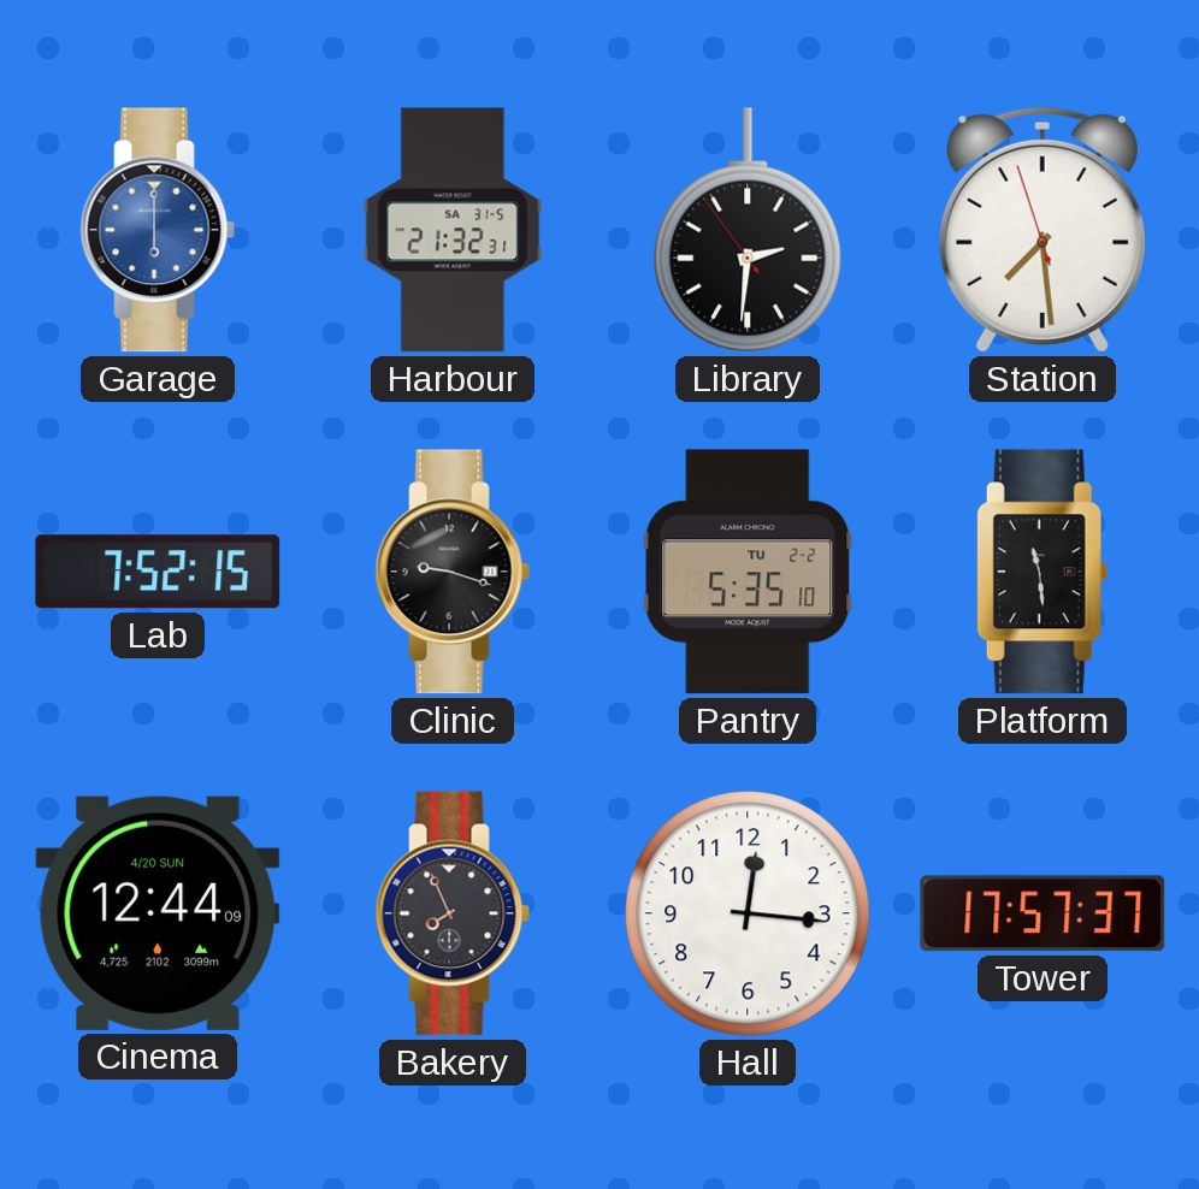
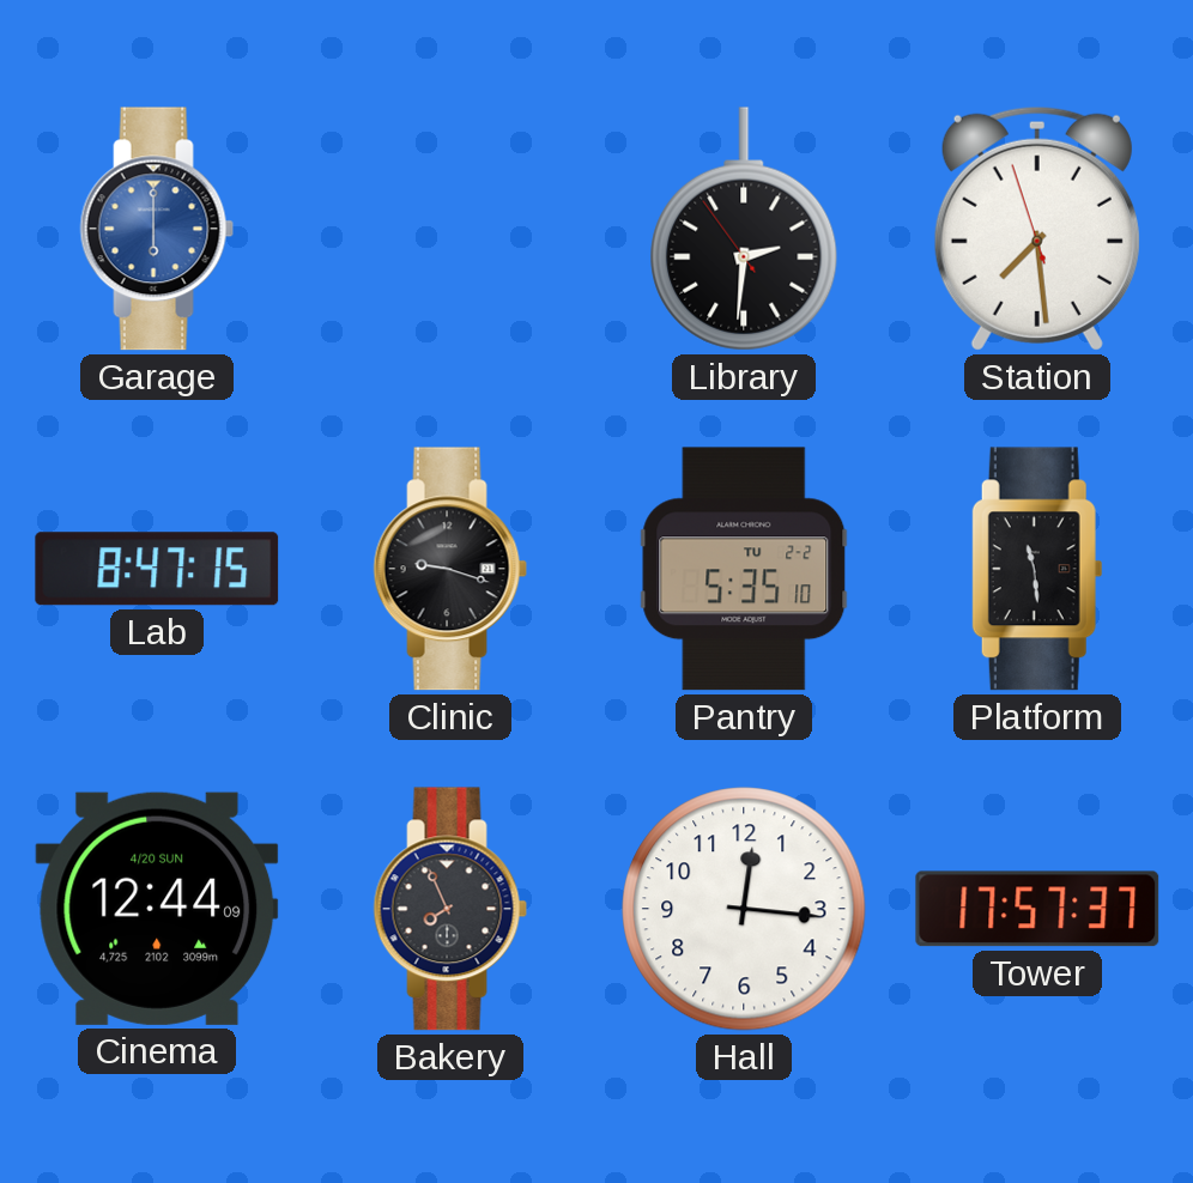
Harbour: 21:32 -> none
Lab: 7:52 -> 8:47
